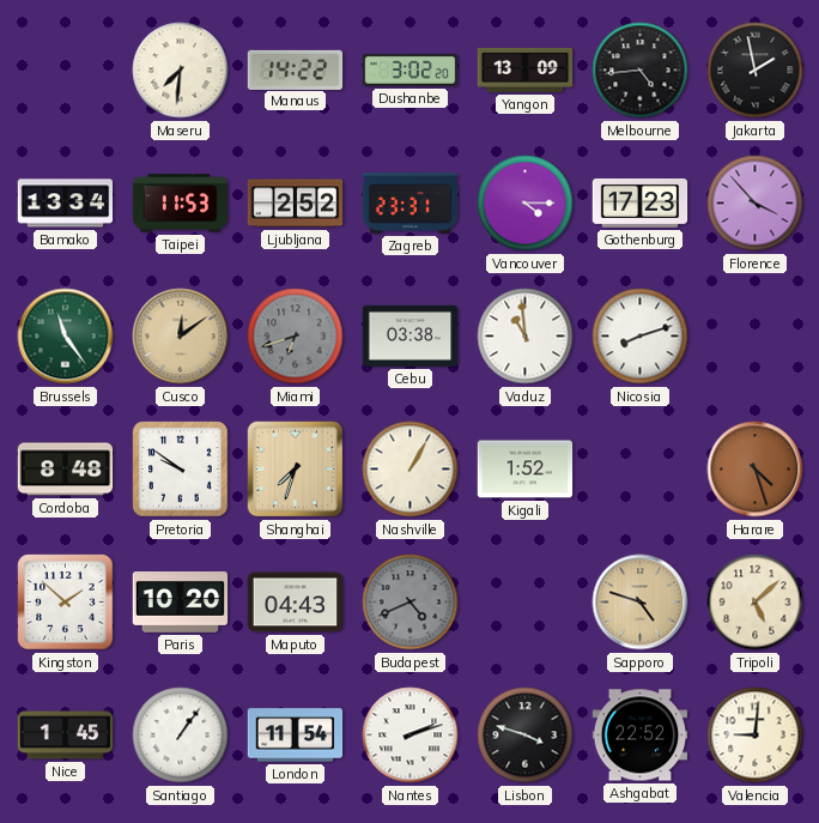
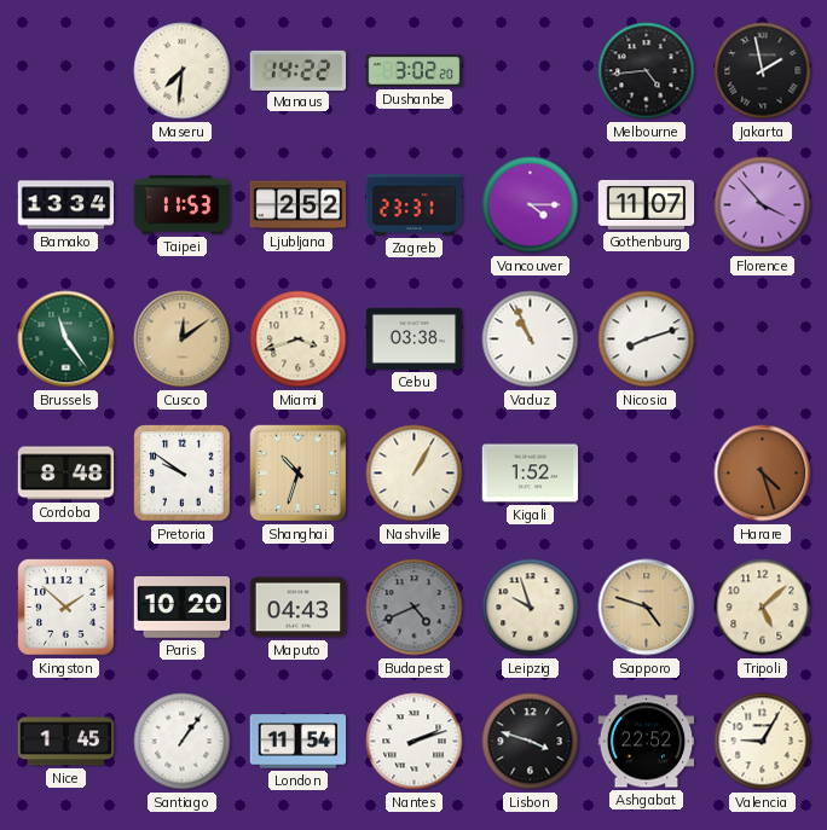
Yangon: 13:09 -> none
Gothenburg: 17:23 -> 11:07
Miami: 6:42 -> 3:42
Miami dial: grey -> cream
Vaduz: 10:59 -> 10:56
Shanghai: 7:33 -> 10:33
Leipzig: none -> 9:57
Valencia: 9:01 -> 9:05
